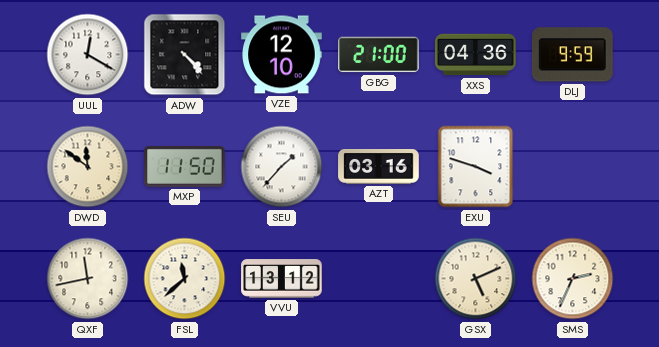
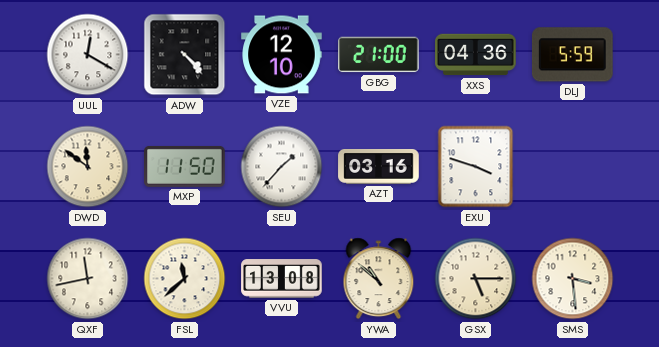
DLJ: 9:59 -> 5:59
VVU: 13:12 -> 13:08
YWA: none -> 10:52
GSX: 5:11 -> 5:15
SMS: 2:34 -> 3:29
